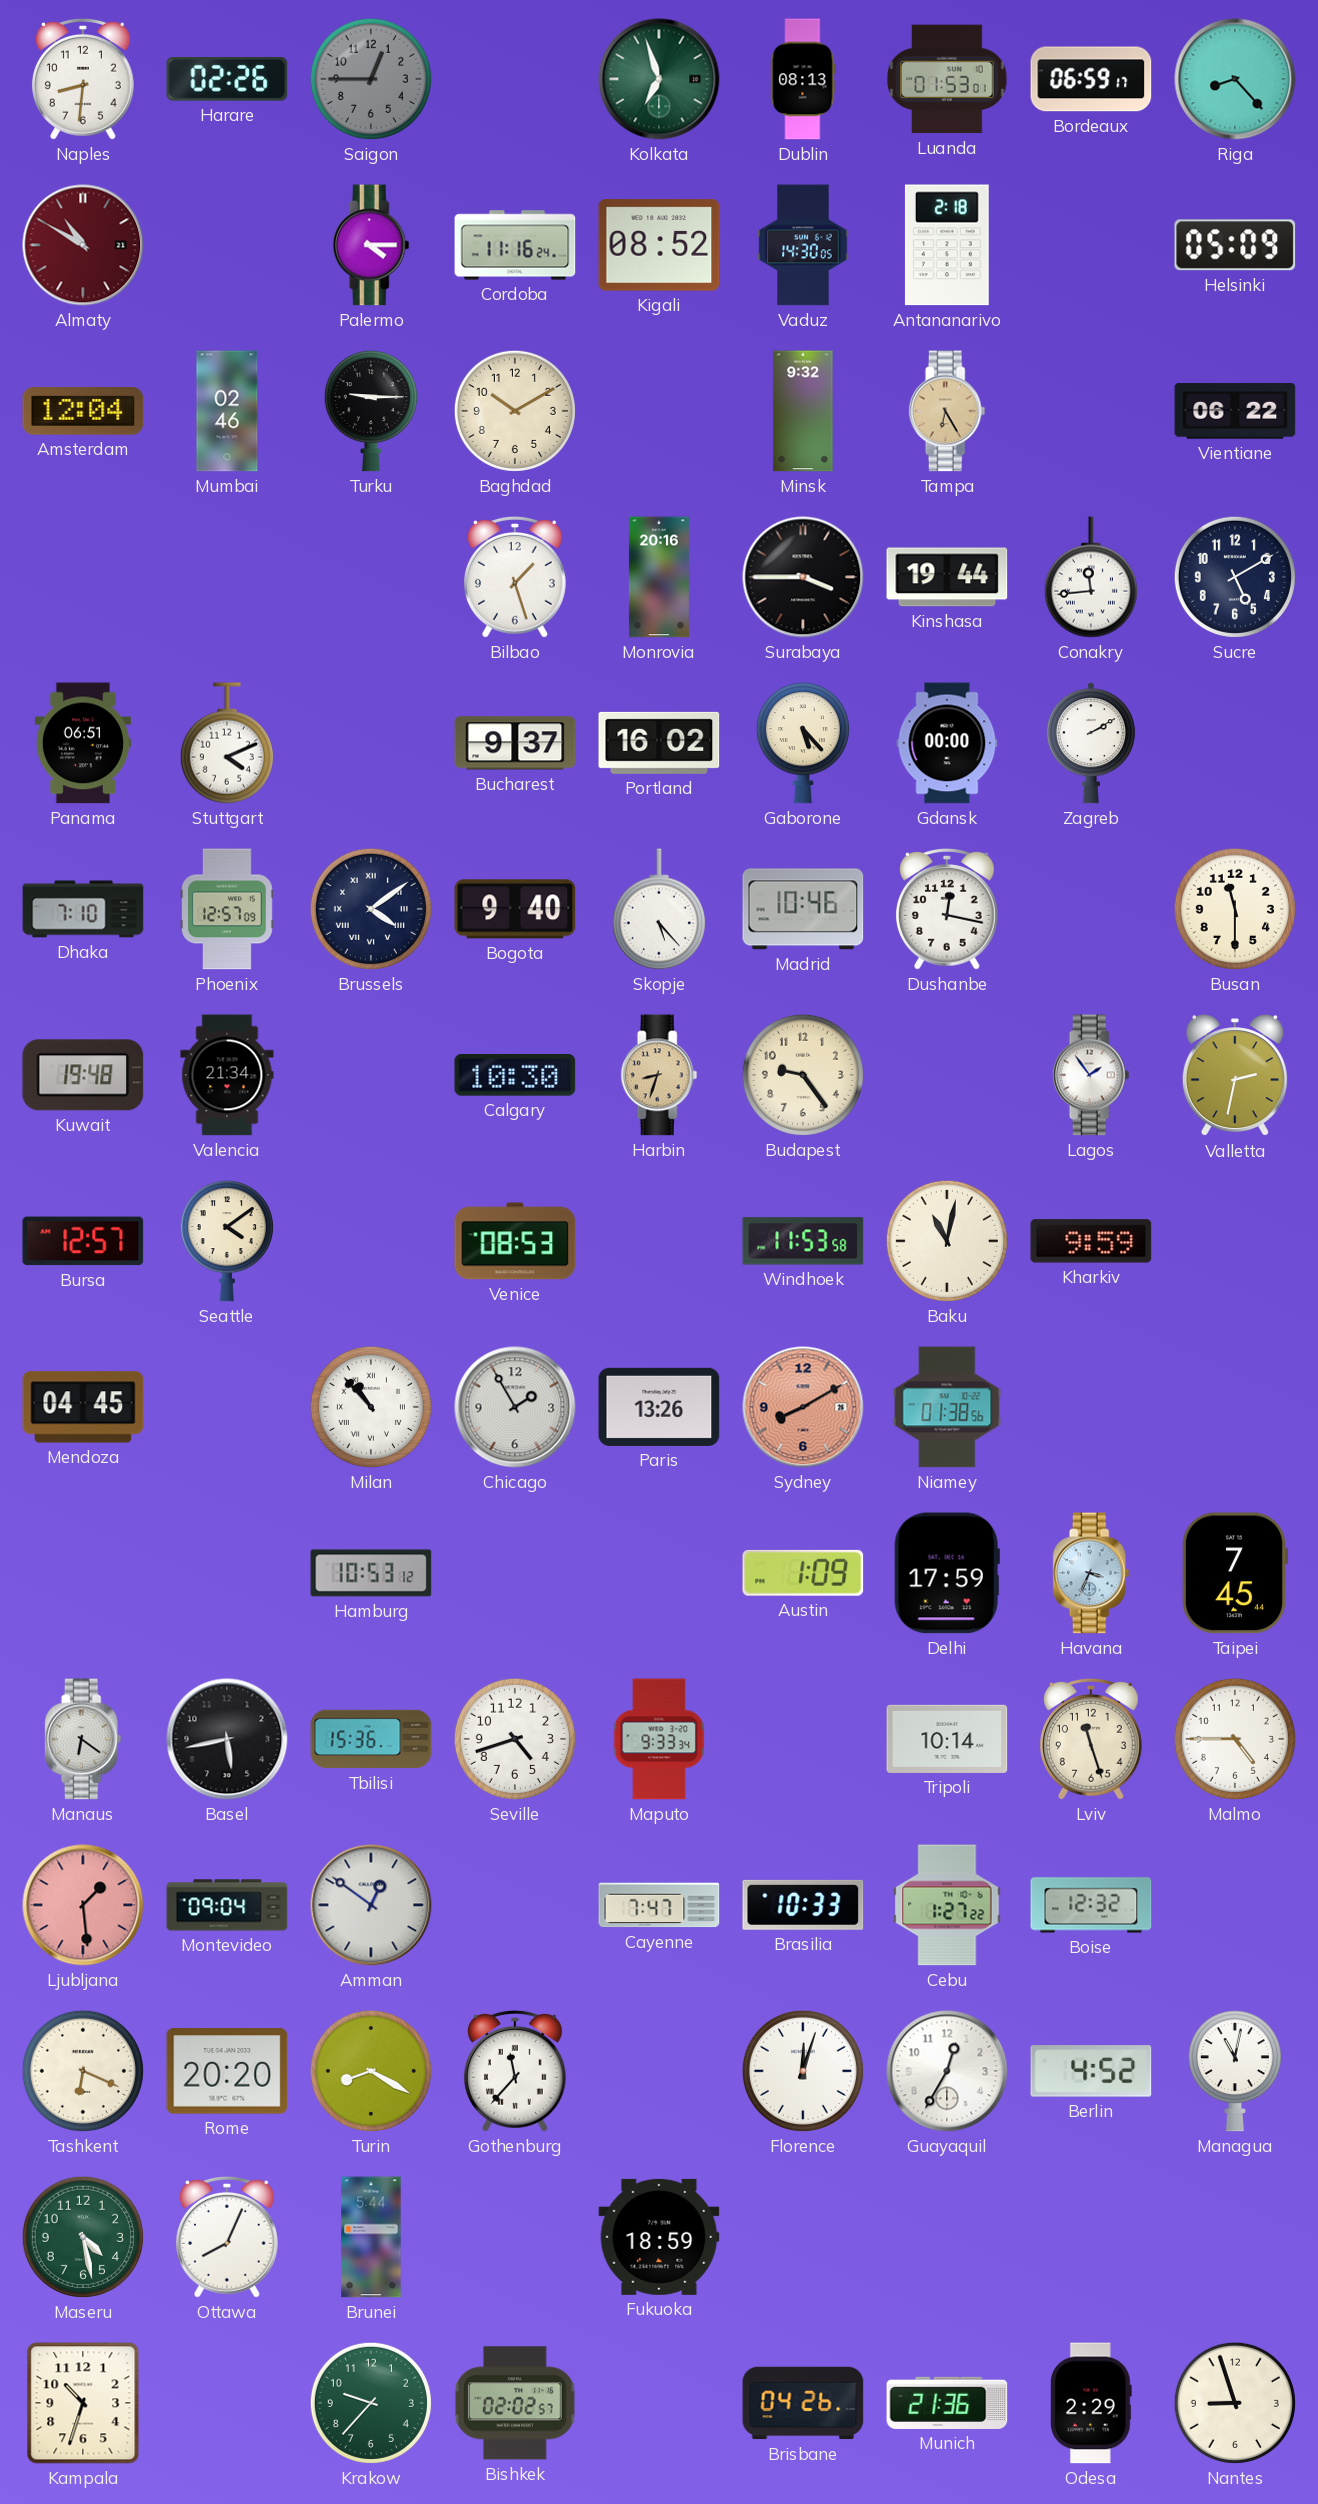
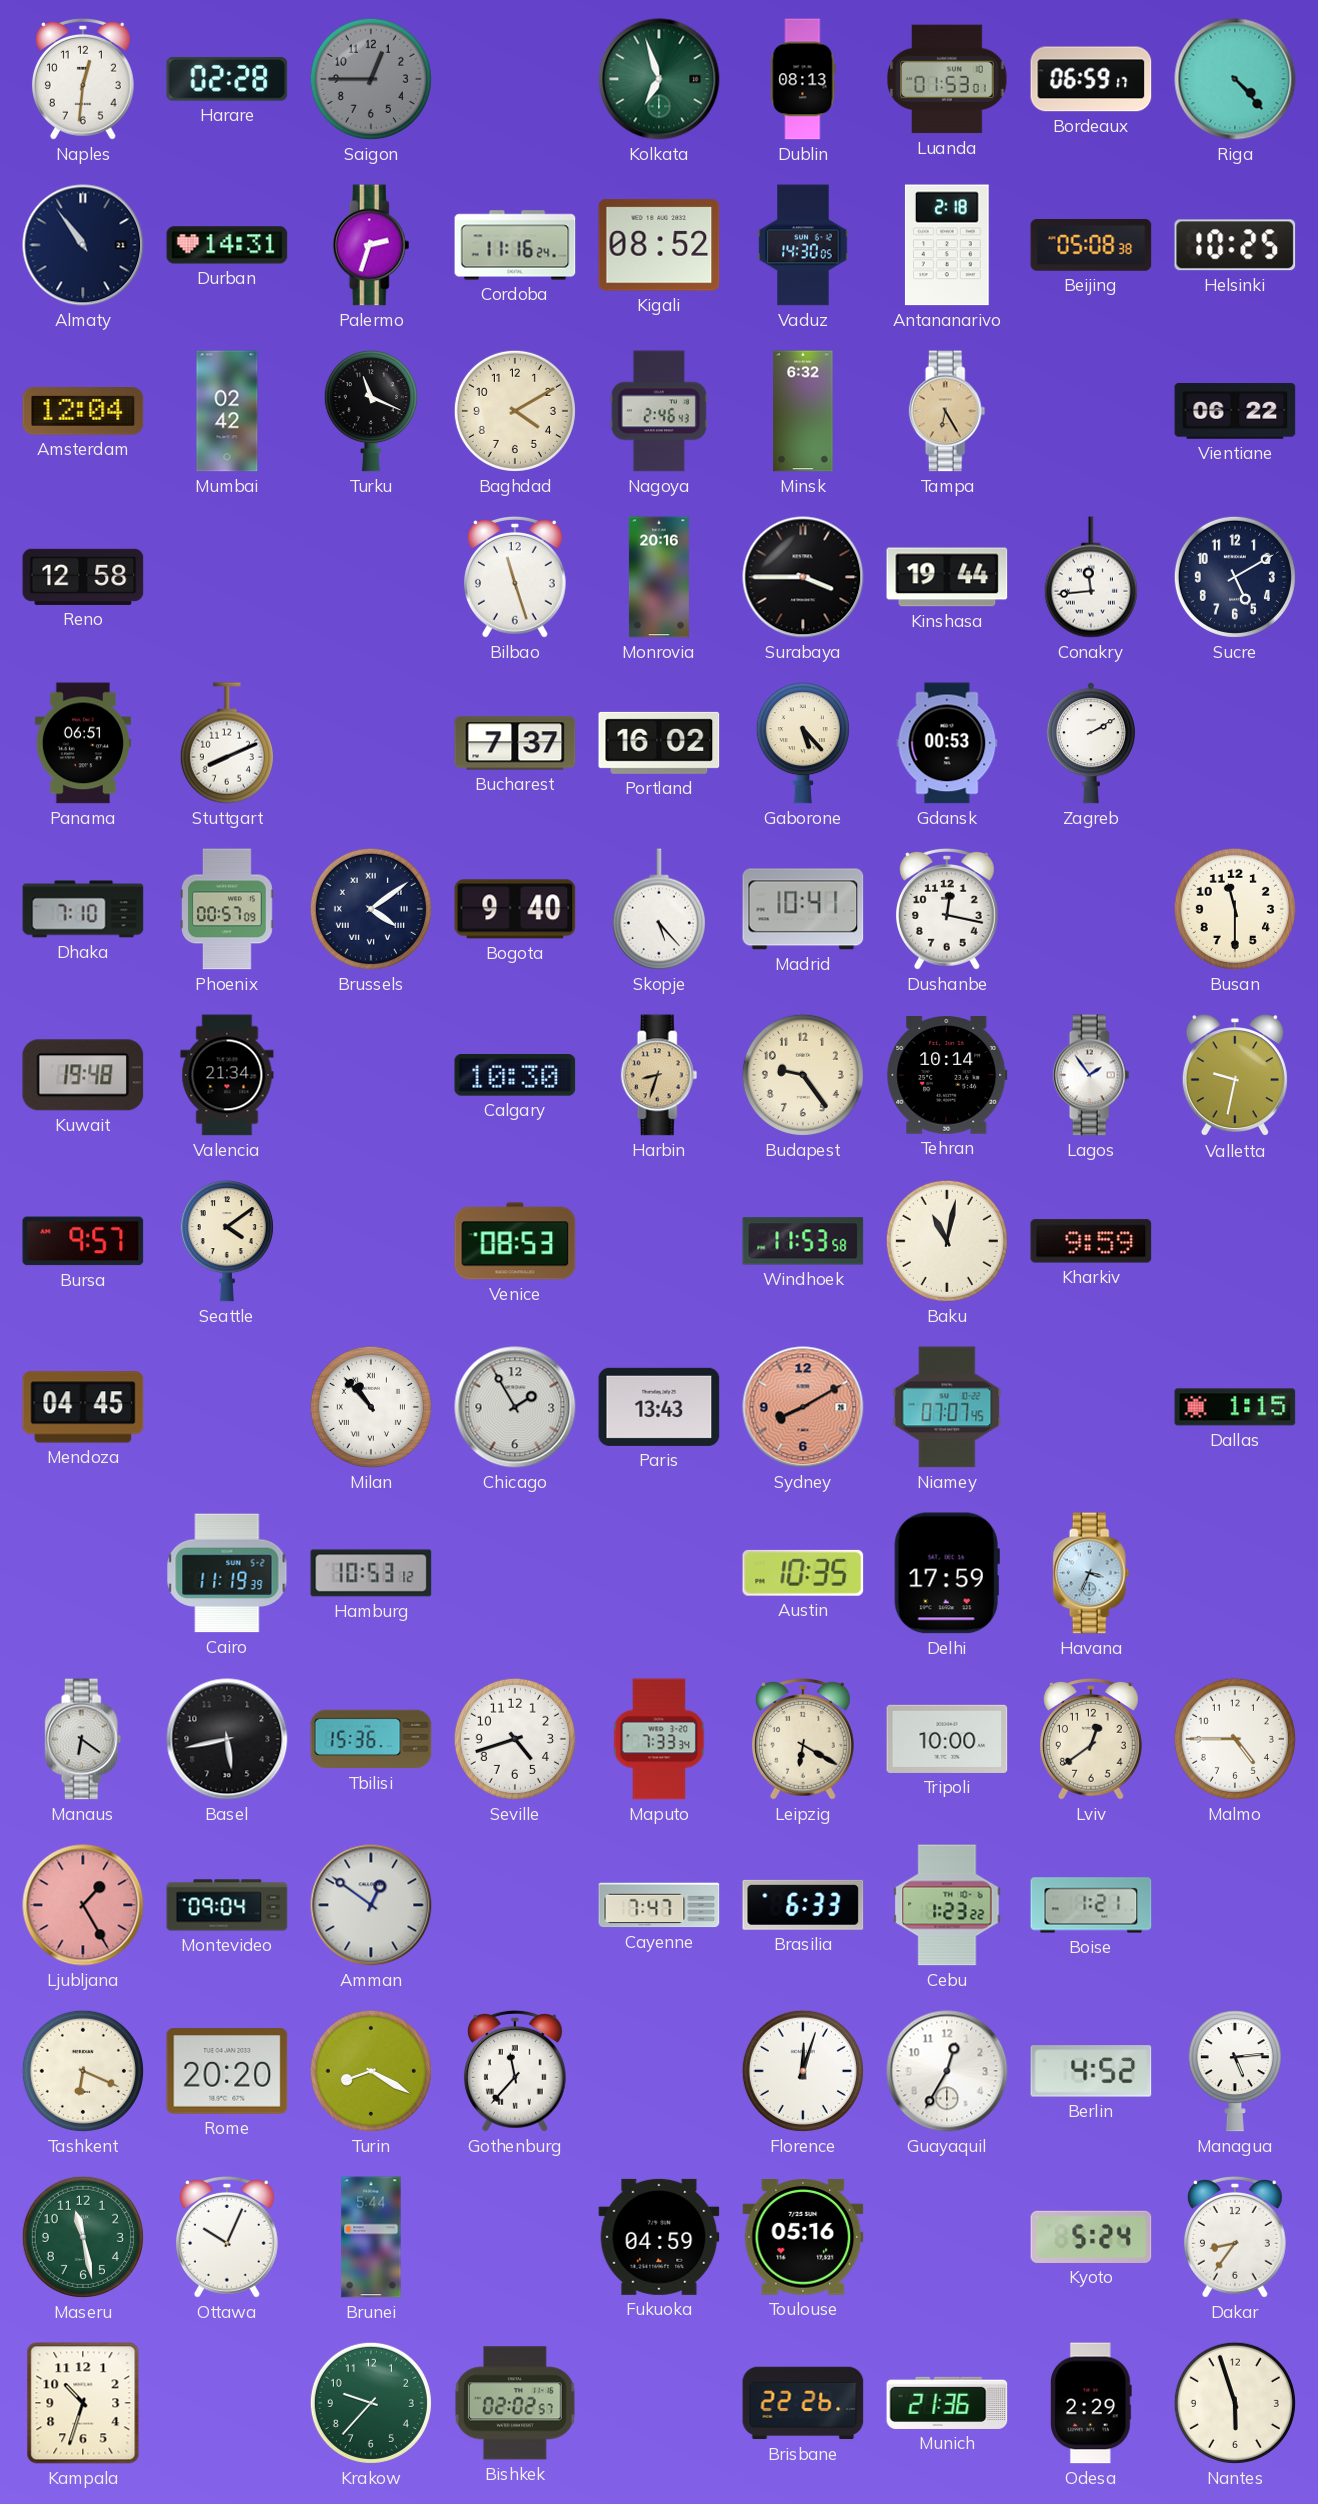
Naples: 8:31 -> 12:31
Harare: 02:26 -> 02:28
Riga: 8:23 -> 4:23
Almaty: 10:50 -> 10:54
Almaty dial: burgundy -> navy
Durban: none -> 14:31
Palermo: 4:15 -> 2:33
Beijing: none -> 05:08
Helsinki: 05:09 -> 10:25
Mumbai: 02:46 -> 02:42
Turku: 9:15 -> 11:19
Baghdad: 10:10 -> 4:10
Nagoya: none -> 2:46
Minsk: 9:32 -> 6:32
Reno: none -> 12:58
Bilbao: 1:27 -> 11:27
Stuttgart: 4:11 -> 8:11
Bucharest: 9:37 -> 7:37
Gdansk: 00:00 -> 00:53
Phoenix: 12:57 -> 00:57
Madrid: 10:46 -> 10:41
Tehran: none -> 10:14
Valletta: 2:32 -> 9:32
Bursa: 12:57 -> 9:57
Paris: 13:26 -> 13:43
Niamey: 01:38 -> 07:07
Dallas: none -> 1:15
Cairo: none -> 11:19
Austin: 1:09 -> 10:35
Taipei: 7:45 -> none
Maputo: 9:33 -> 7:33
Leipzig: none -> 6:20
Tripoli: 10:14 -> 10:00
Lviv: 11:27 -> 12:39
Ljubljana: 1:29 -> 1:25
Brasilia: 10:33 -> 6:33
Cebu: 1:27 -> 1:23
Boise: 12:32 -> 1:21
Managua: 11:02 -> 5:14
Maseru: 4:28 -> 11:28
Ottawa: 8:04 -> 10:04
Fukuoka: 18:59 -> 04:59
Toulouse: none -> 05:16
Kyoto: none -> 5:24
Dakar: none -> 8:36
Brisbane: 04:26 -> 22:26
Nantes: 8:57 -> 5:57
